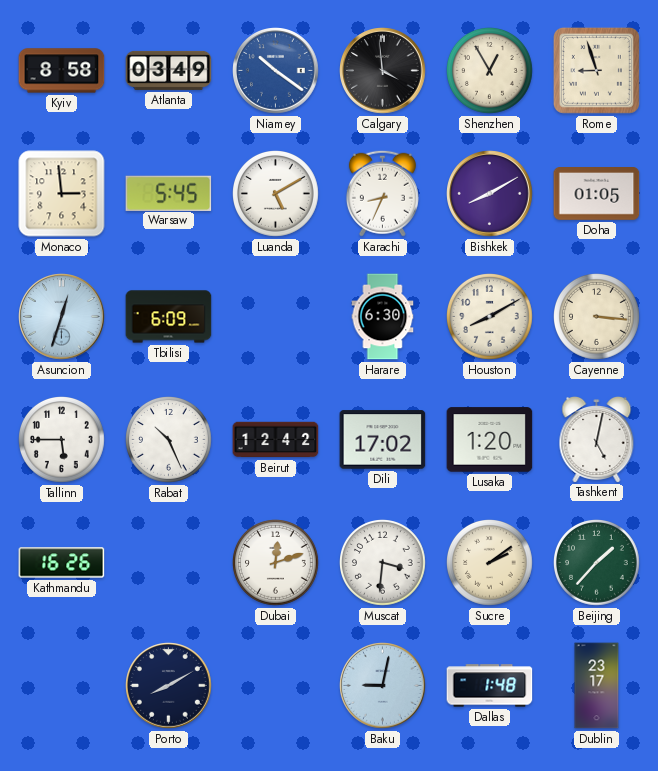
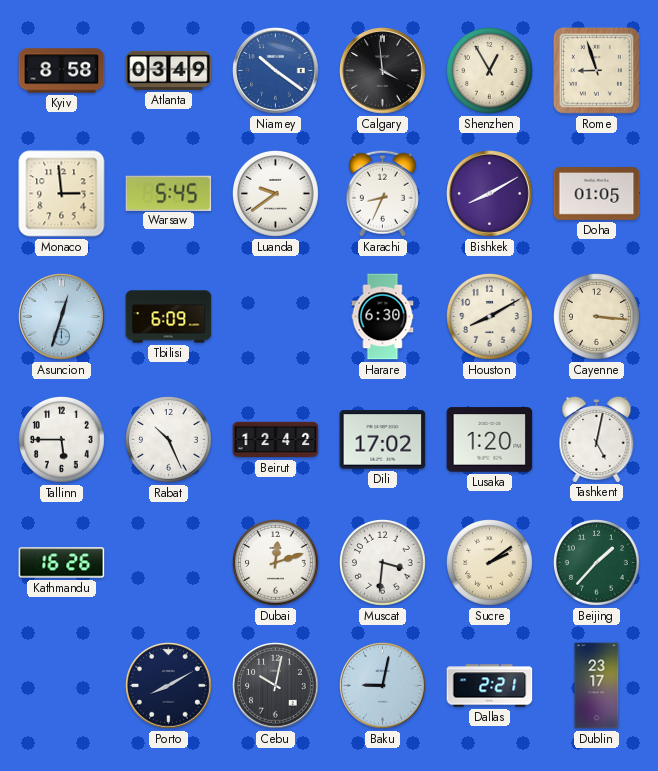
Luanda: 5:10 -> 9:39
Cebu: none -> 10:02
Dallas: 1:48 -> 2:21
